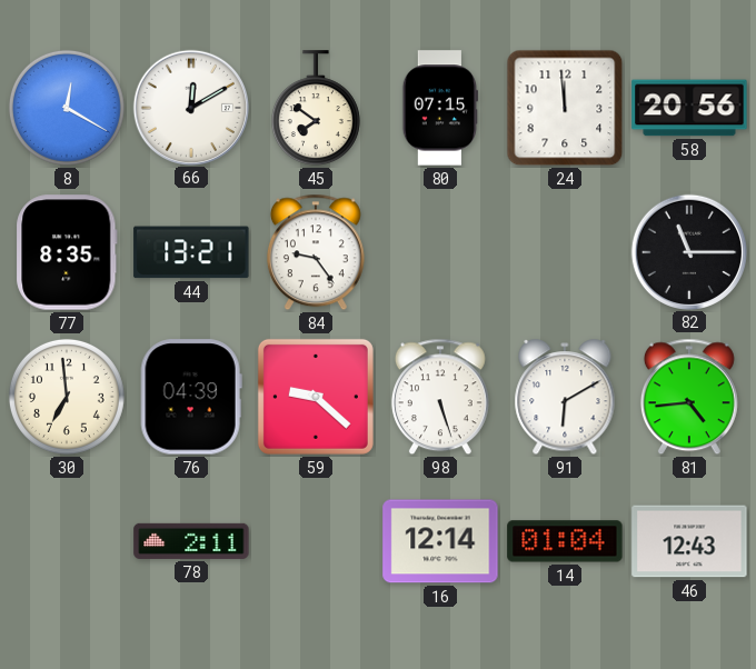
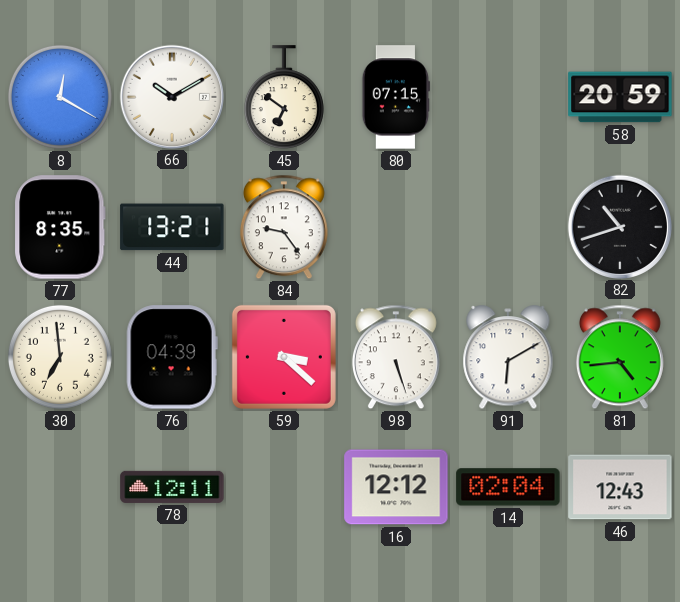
66: 12:10 -> 10:10
45: 7:51 -> 6:51
24: 11:59 -> none
58: 20:56 -> 20:59
82: 11:15 -> 10:42
59: 9:22 -> 3:22
78: 2:11 -> 12:11
16: 12:14 -> 12:12
14: 01:04 -> 02:04
